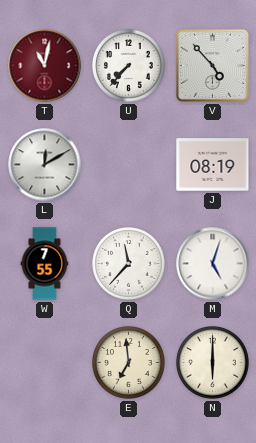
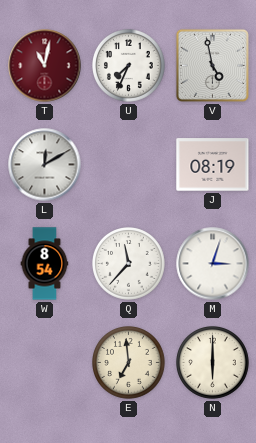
U: 7:37 -> 7:34
V: 4:53 -> 4:58
W: 7:55 -> 8:54
M: 5:03 -> 3:03
